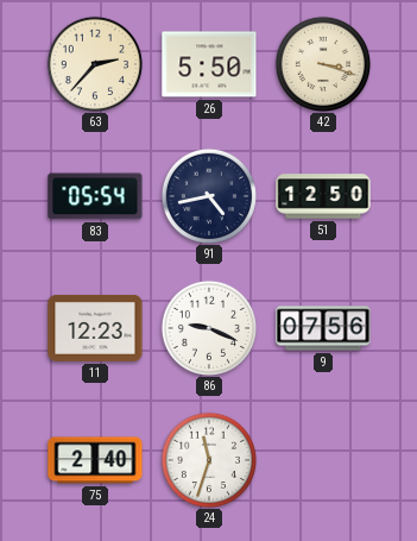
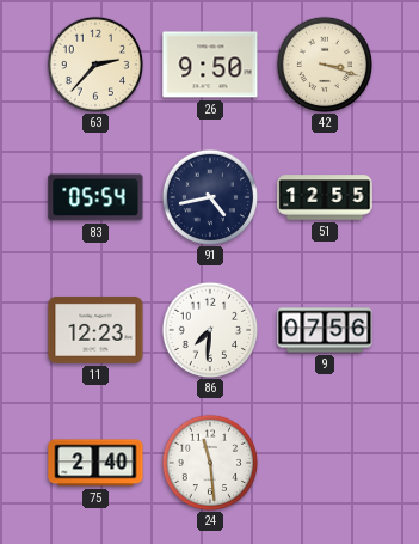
26: 5:50 -> 9:50
51: 12:50 -> 12:55
86: 9:19 -> 7:31
24: 11:33 -> 11:29
